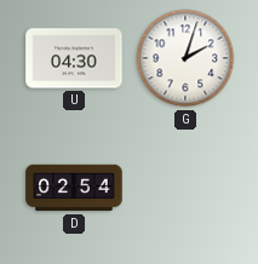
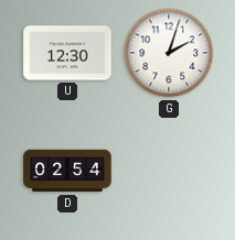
U: 04:30 -> 12:30
